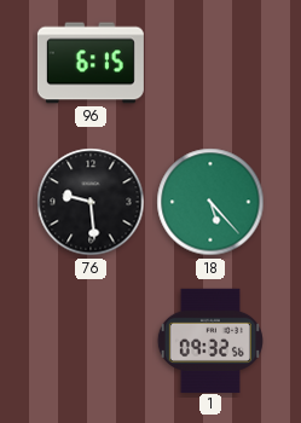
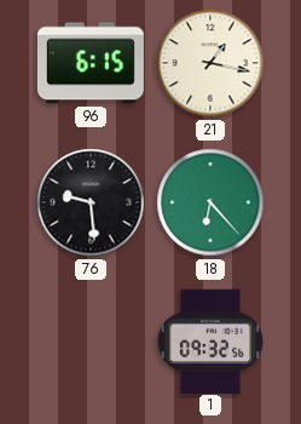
21: none -> 1:17
18: 5:23 -> 6:23
